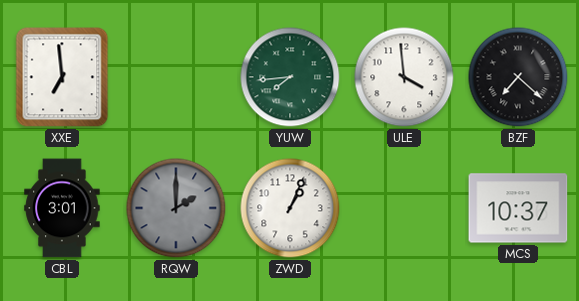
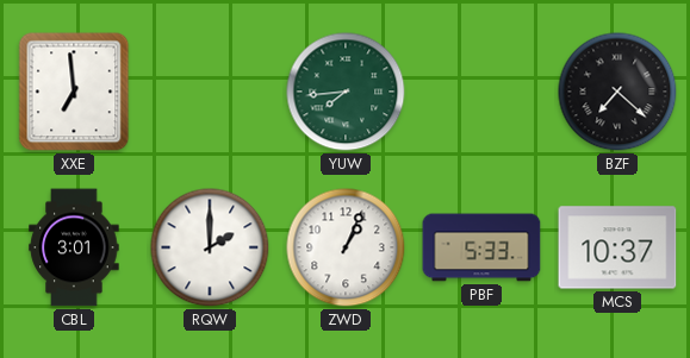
ULE: 3:59 -> none
RQW dial: grey -> white
PBF: none -> 5:33
